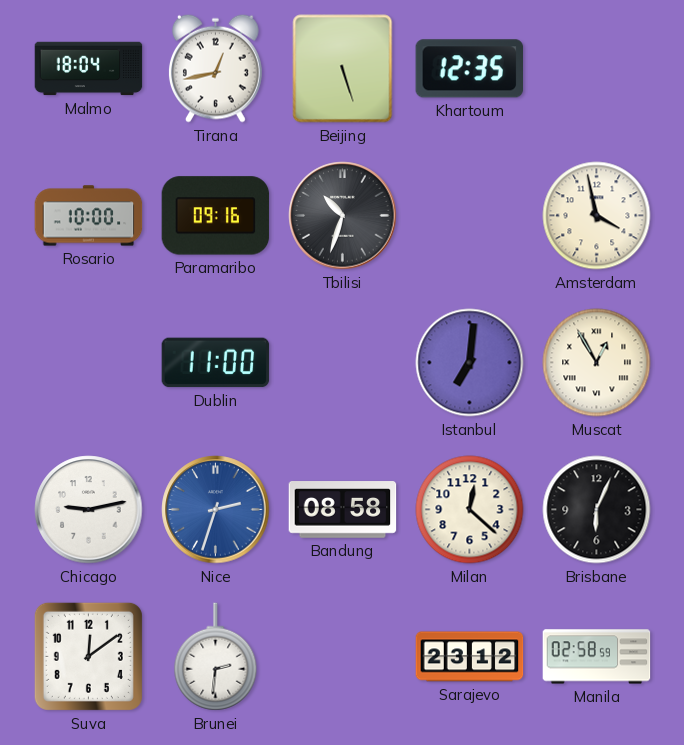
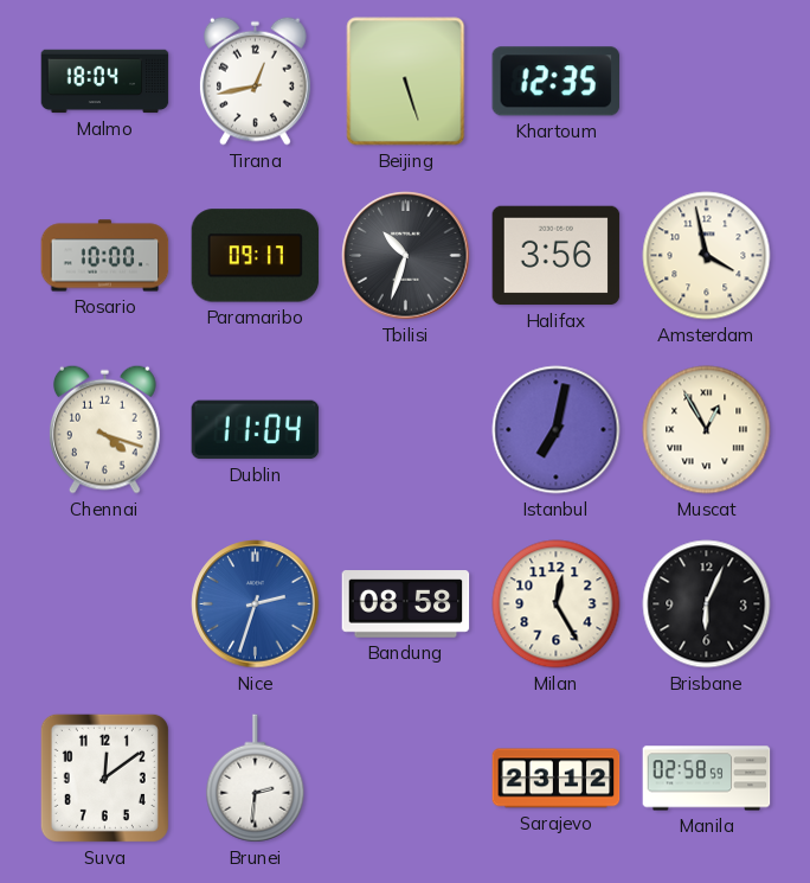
Paramaribo: 09:16 -> 09:17
Halifax: none -> 3:56
Chennai: none -> 4:18
Dublin: 11:00 -> 11:04
Istanbul: 7:01 -> 7:02
Chicago: 9:13 -> none
Milan: 12:22 -> 12:25
